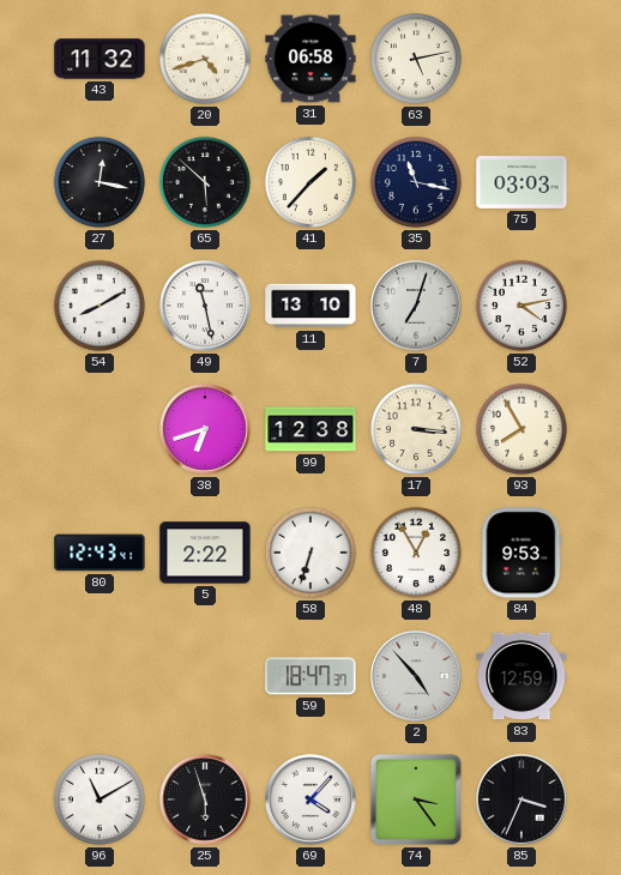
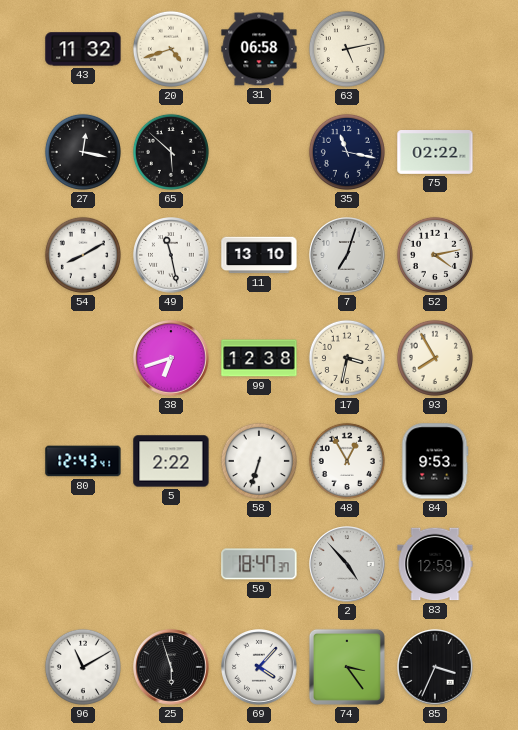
41: 1:37 -> none
75: 03:03 -> 02:22
17: 3:16 -> 3:32
